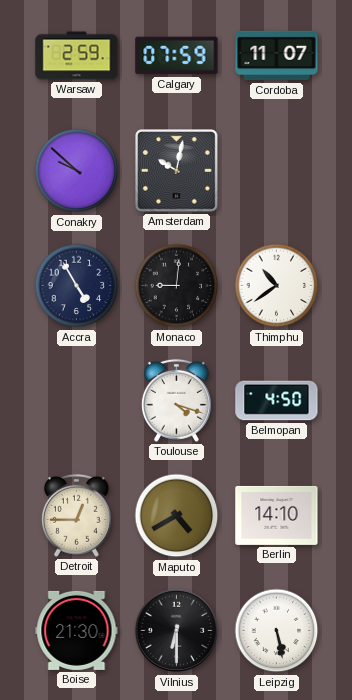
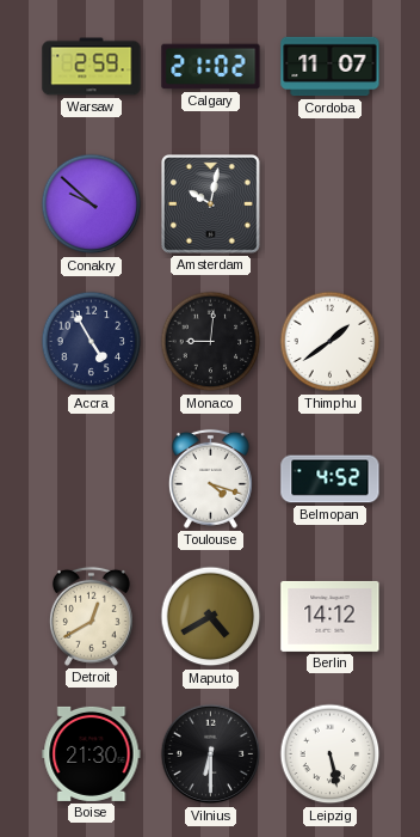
Calgary: 07:59 -> 21:02
Thimphu: 10:39 -> 1:39
Belmopan: 4:50 -> 4:52
Detroit: 12:45 -> 12:40
Berlin: 14:10 -> 14:12
